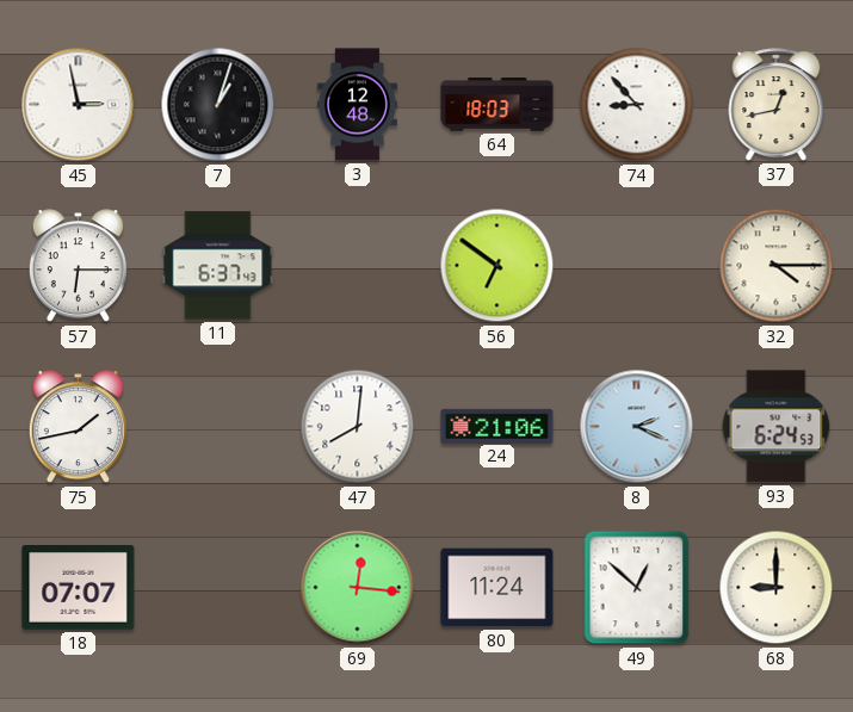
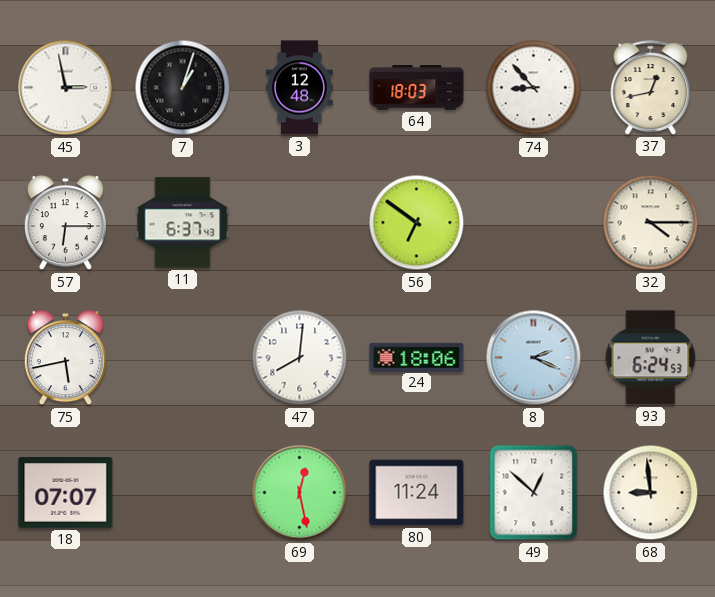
75: 1:43 -> 5:43
24: 21:06 -> 18:06
69: 12:16 -> 12:28
68: 9:00 -> 8:59
